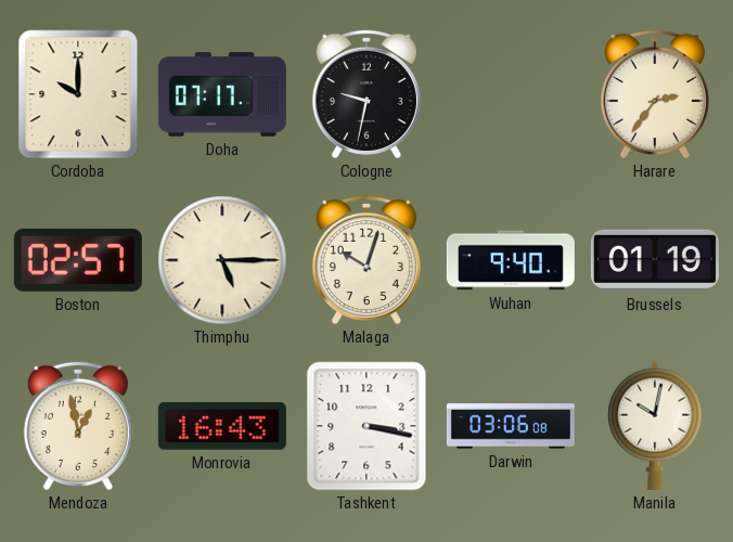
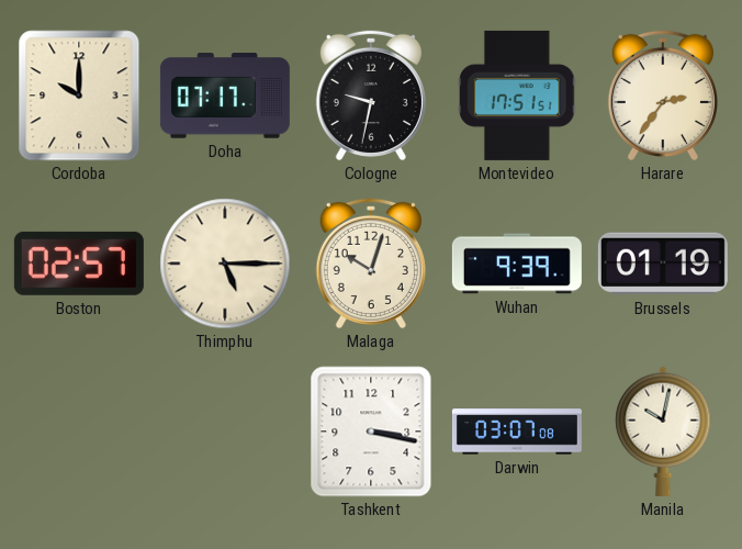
Montevideo: none -> 17:51
Wuhan: 9:40 -> 9:39
Mendoza: 12:58 -> none
Monrovia: 16:43 -> none
Darwin: 03:06 -> 03:07
